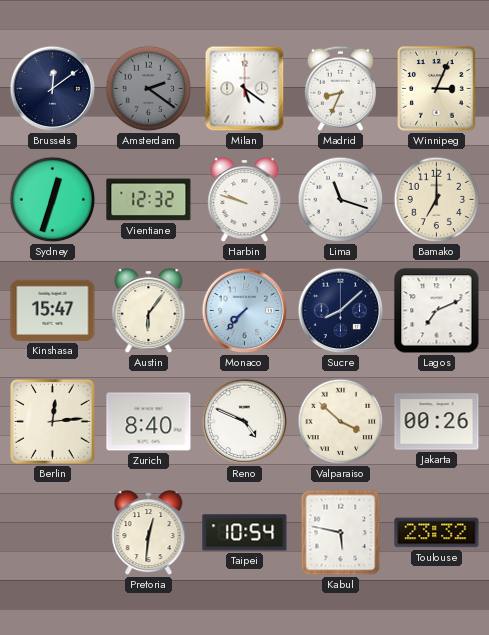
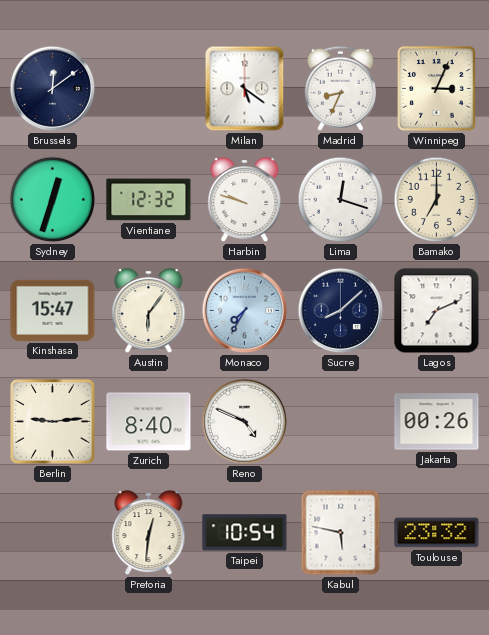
Amsterdam: 2:21 -> none
Lima: 11:18 -> 12:18
Monaco: 7:37 -> 7:35
Berlin: 12:14 -> 9:14
Valparaiso: 3:52 -> none
